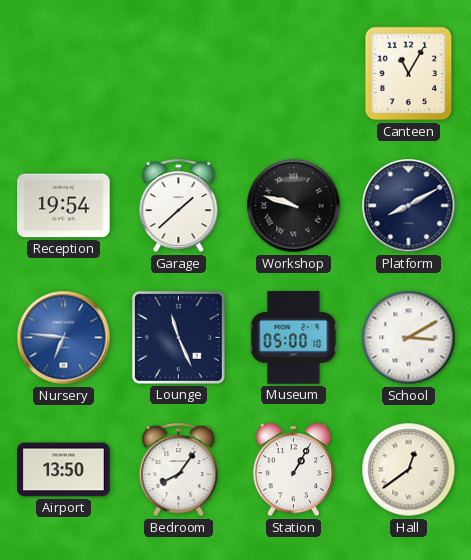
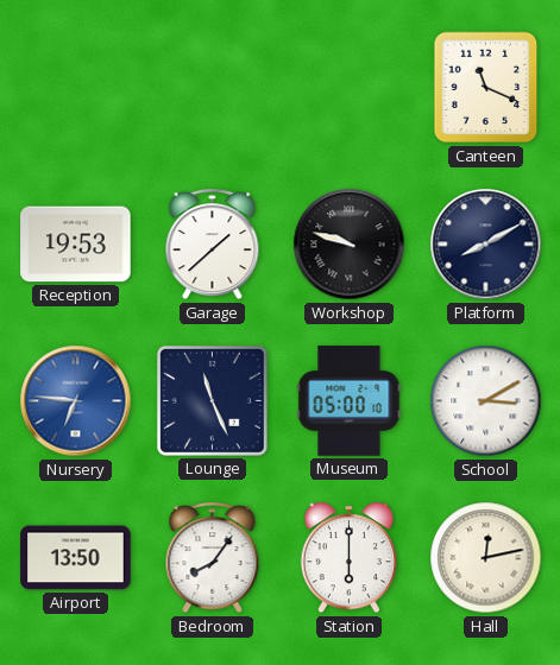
Canteen: 11:05 -> 11:19
Reception: 19:54 -> 19:53
Station: 1:05 -> 6:00
Hall: 12:39 -> 12:13
